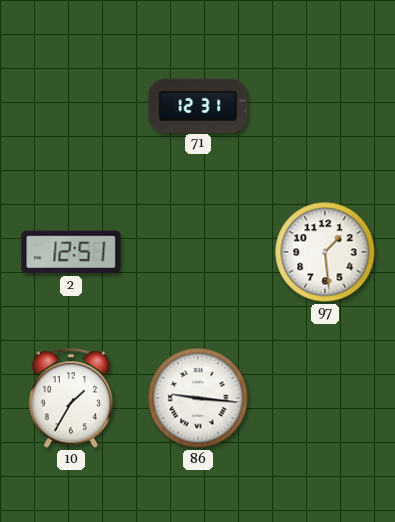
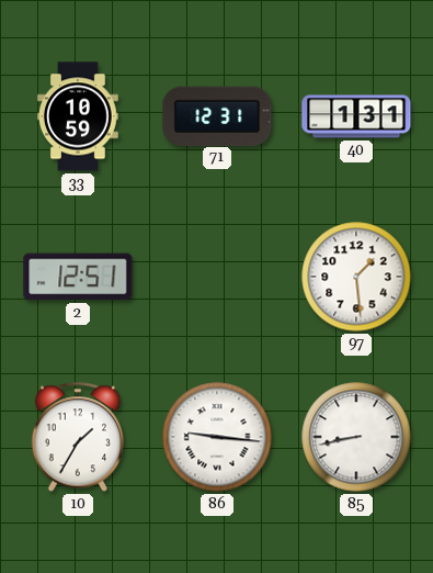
33: none -> 10:59
40: none -> 1:31
85: none -> 8:43
